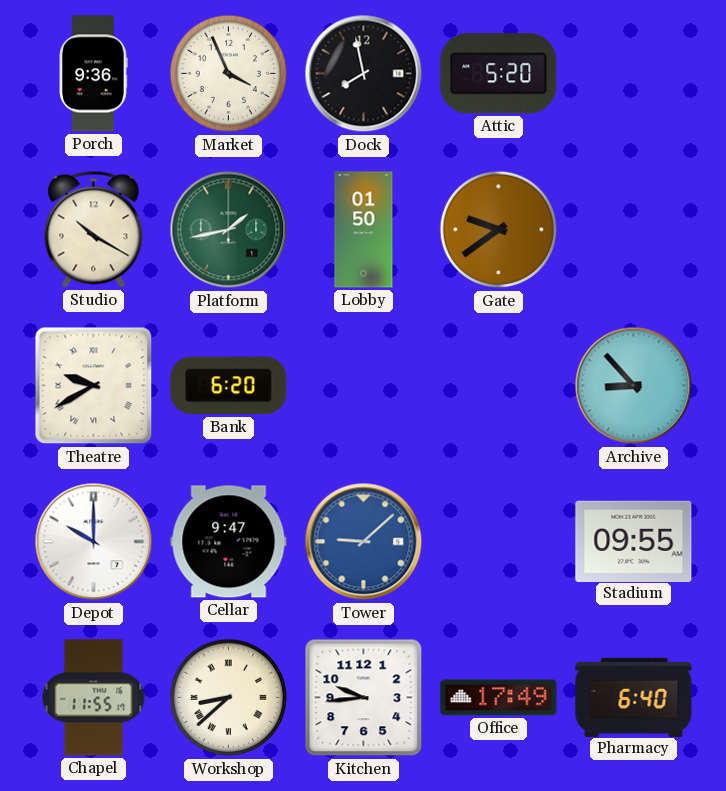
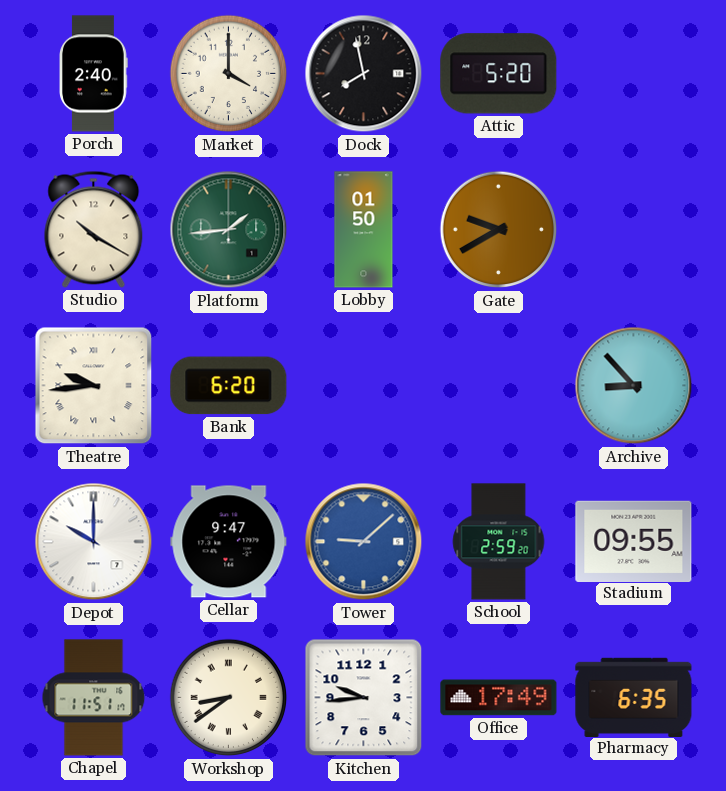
Porch: 9:36 -> 2:40
Market: 3:56 -> 4:00
Platform: 1:43 -> 1:44
Gate: 9:39 -> 9:40
Theatre: 9:40 -> 9:44
School: none -> 2:59
Chapel: 11:55 -> 11:51
Workshop: 8:38 -> 8:39
Pharmacy: 6:40 -> 6:35
